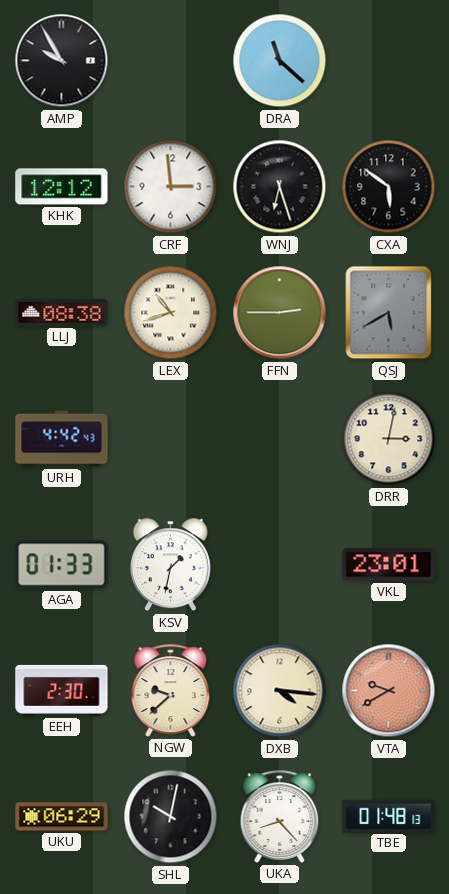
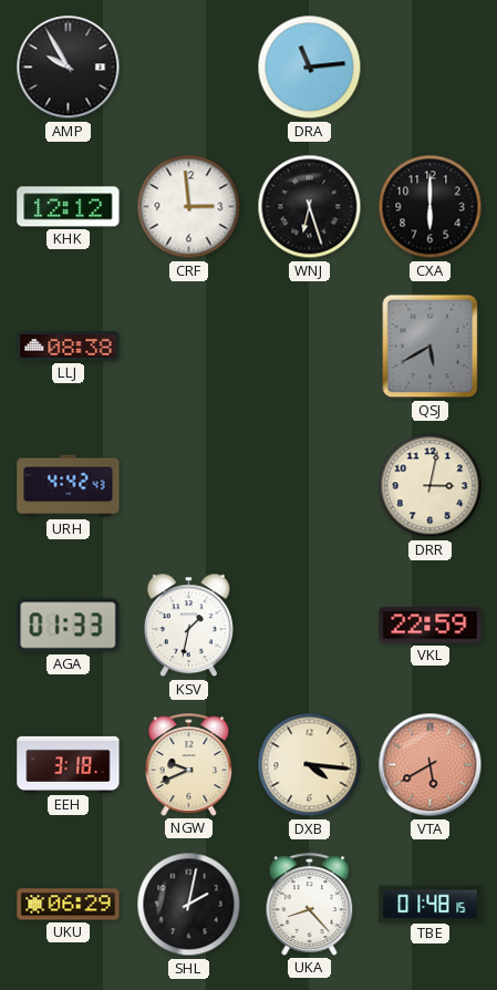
DRA: 11:22 -> 11:14
CXA: 5:51 -> 6:00
LEX: 10:42 -> none
FFN: 2:45 -> none
VKL: 23:01 -> 22:59
EEH: 2:30 -> 3:18
NGW: 9:38 -> 9:41
VTA: 9:40 -> 5:40
SHL: 10:02 -> 2:02
TBE: 01:48:13 -> 01:48:15
